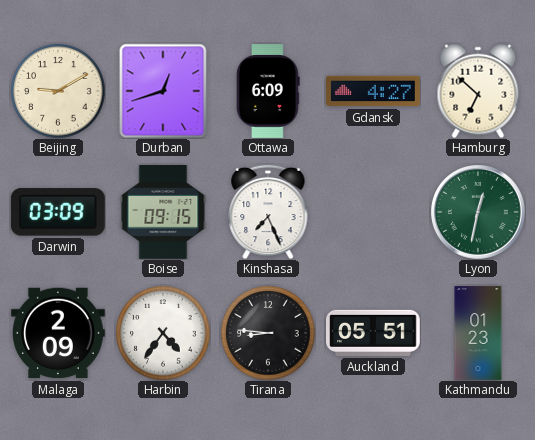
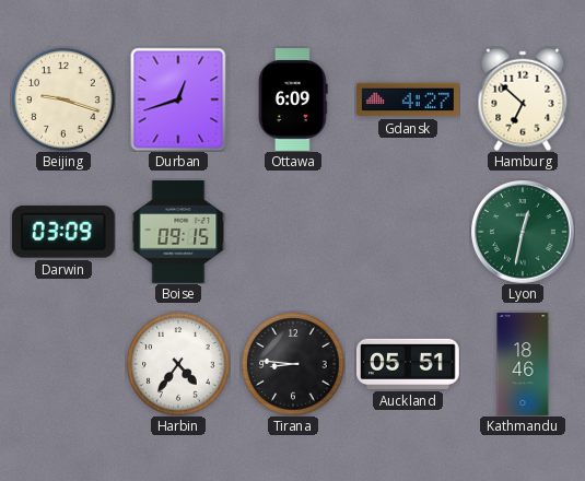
Beijing: 9:10 -> 9:18
Kinshasa: 7:26 -> none
Malaga: 2:09 -> none
Kathmandu: 01:23 -> 18:46
